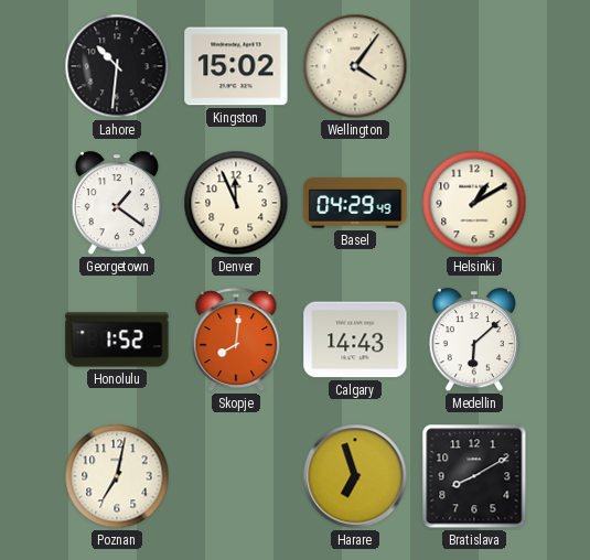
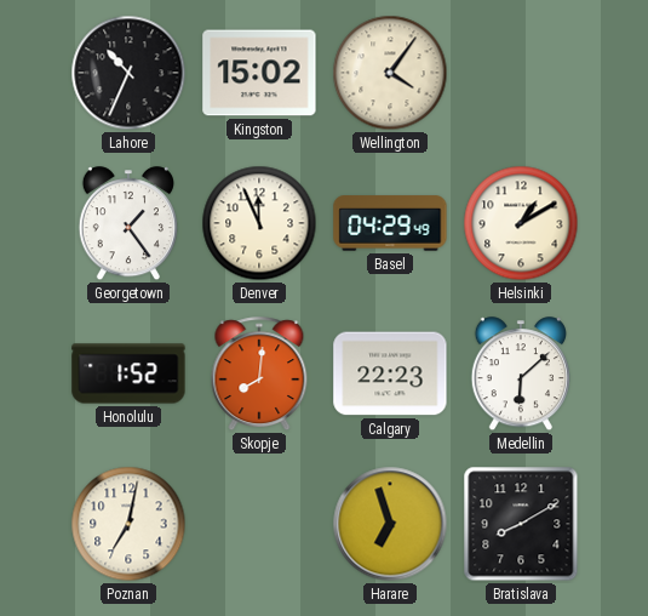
Lahore: 10:31 -> 10:34
Georgetown: 1:21 -> 1:24
Calgary: 14:43 -> 22:23
